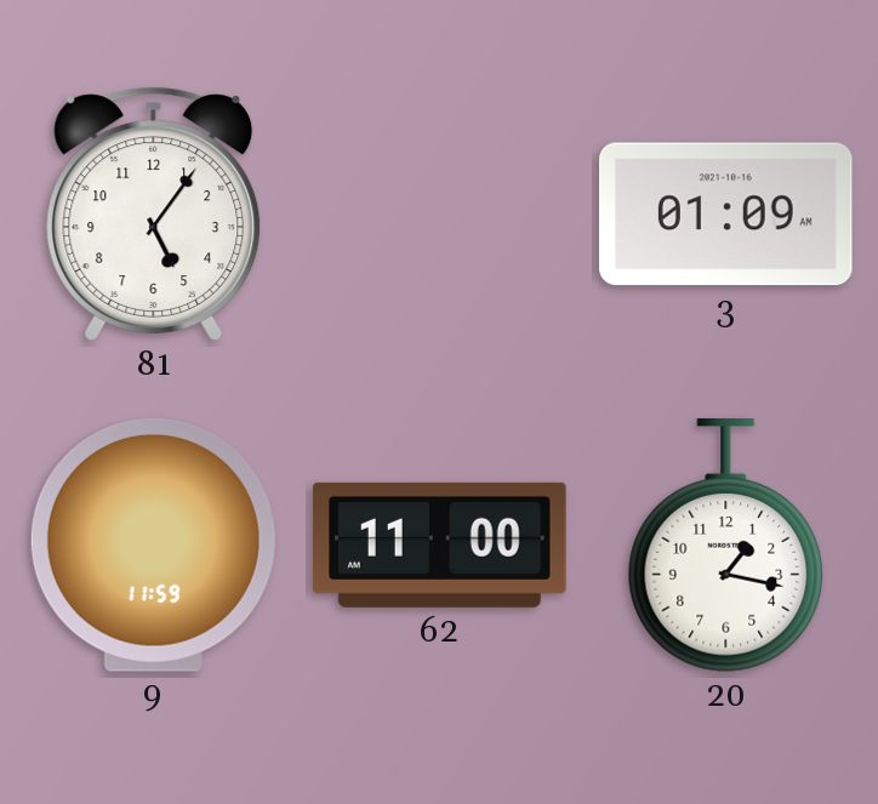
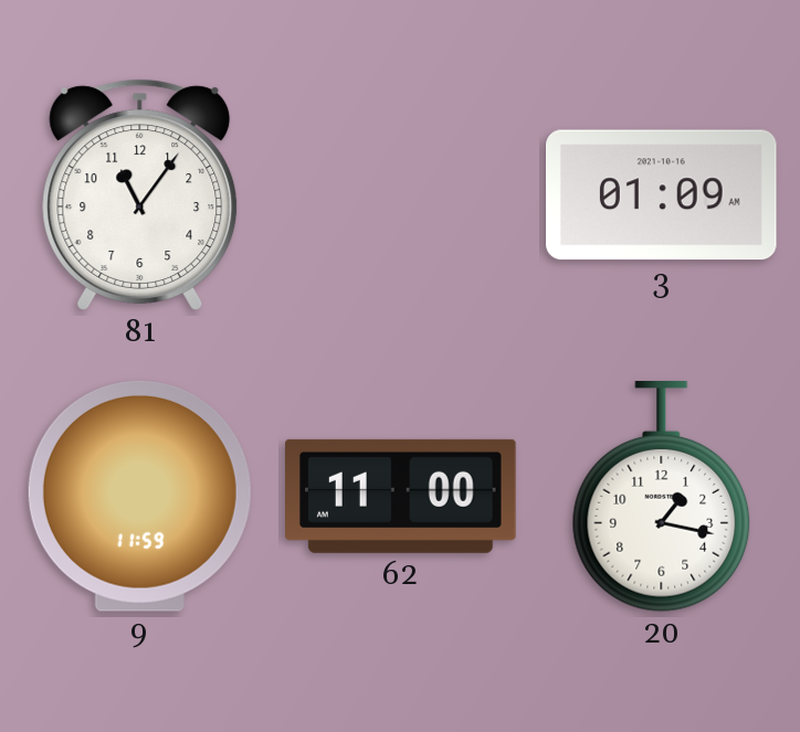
81: 5:06 -> 11:06
